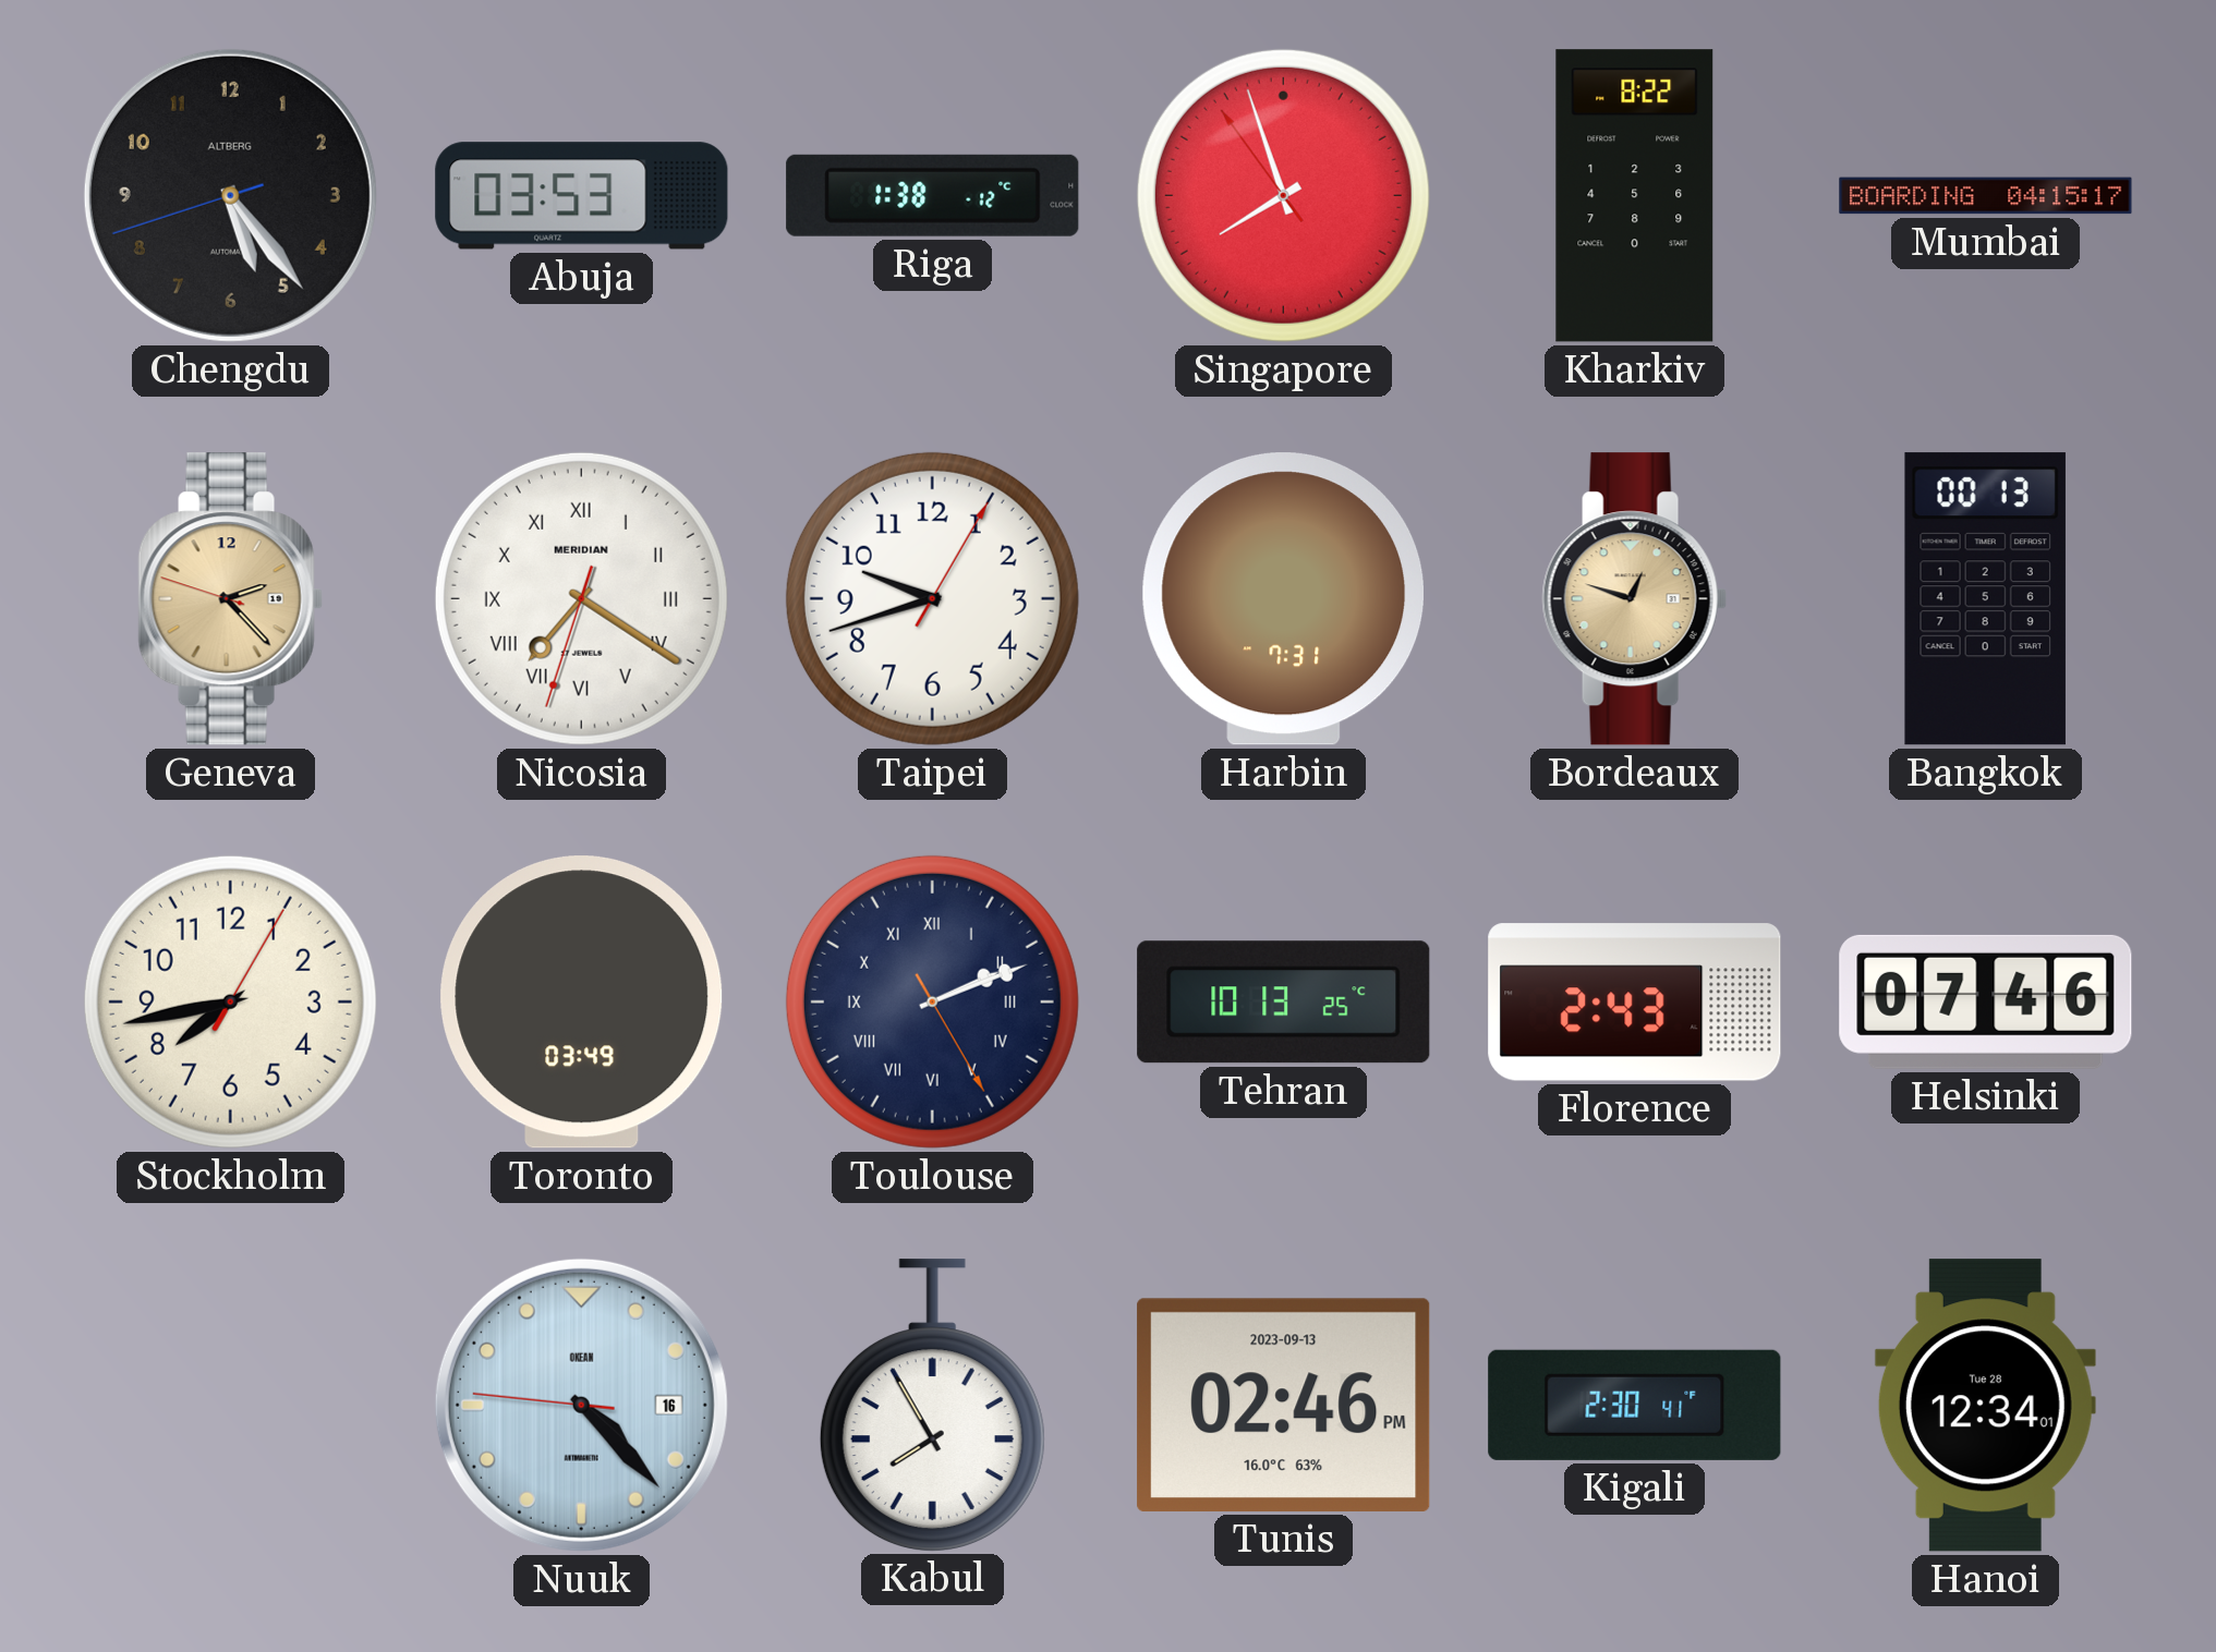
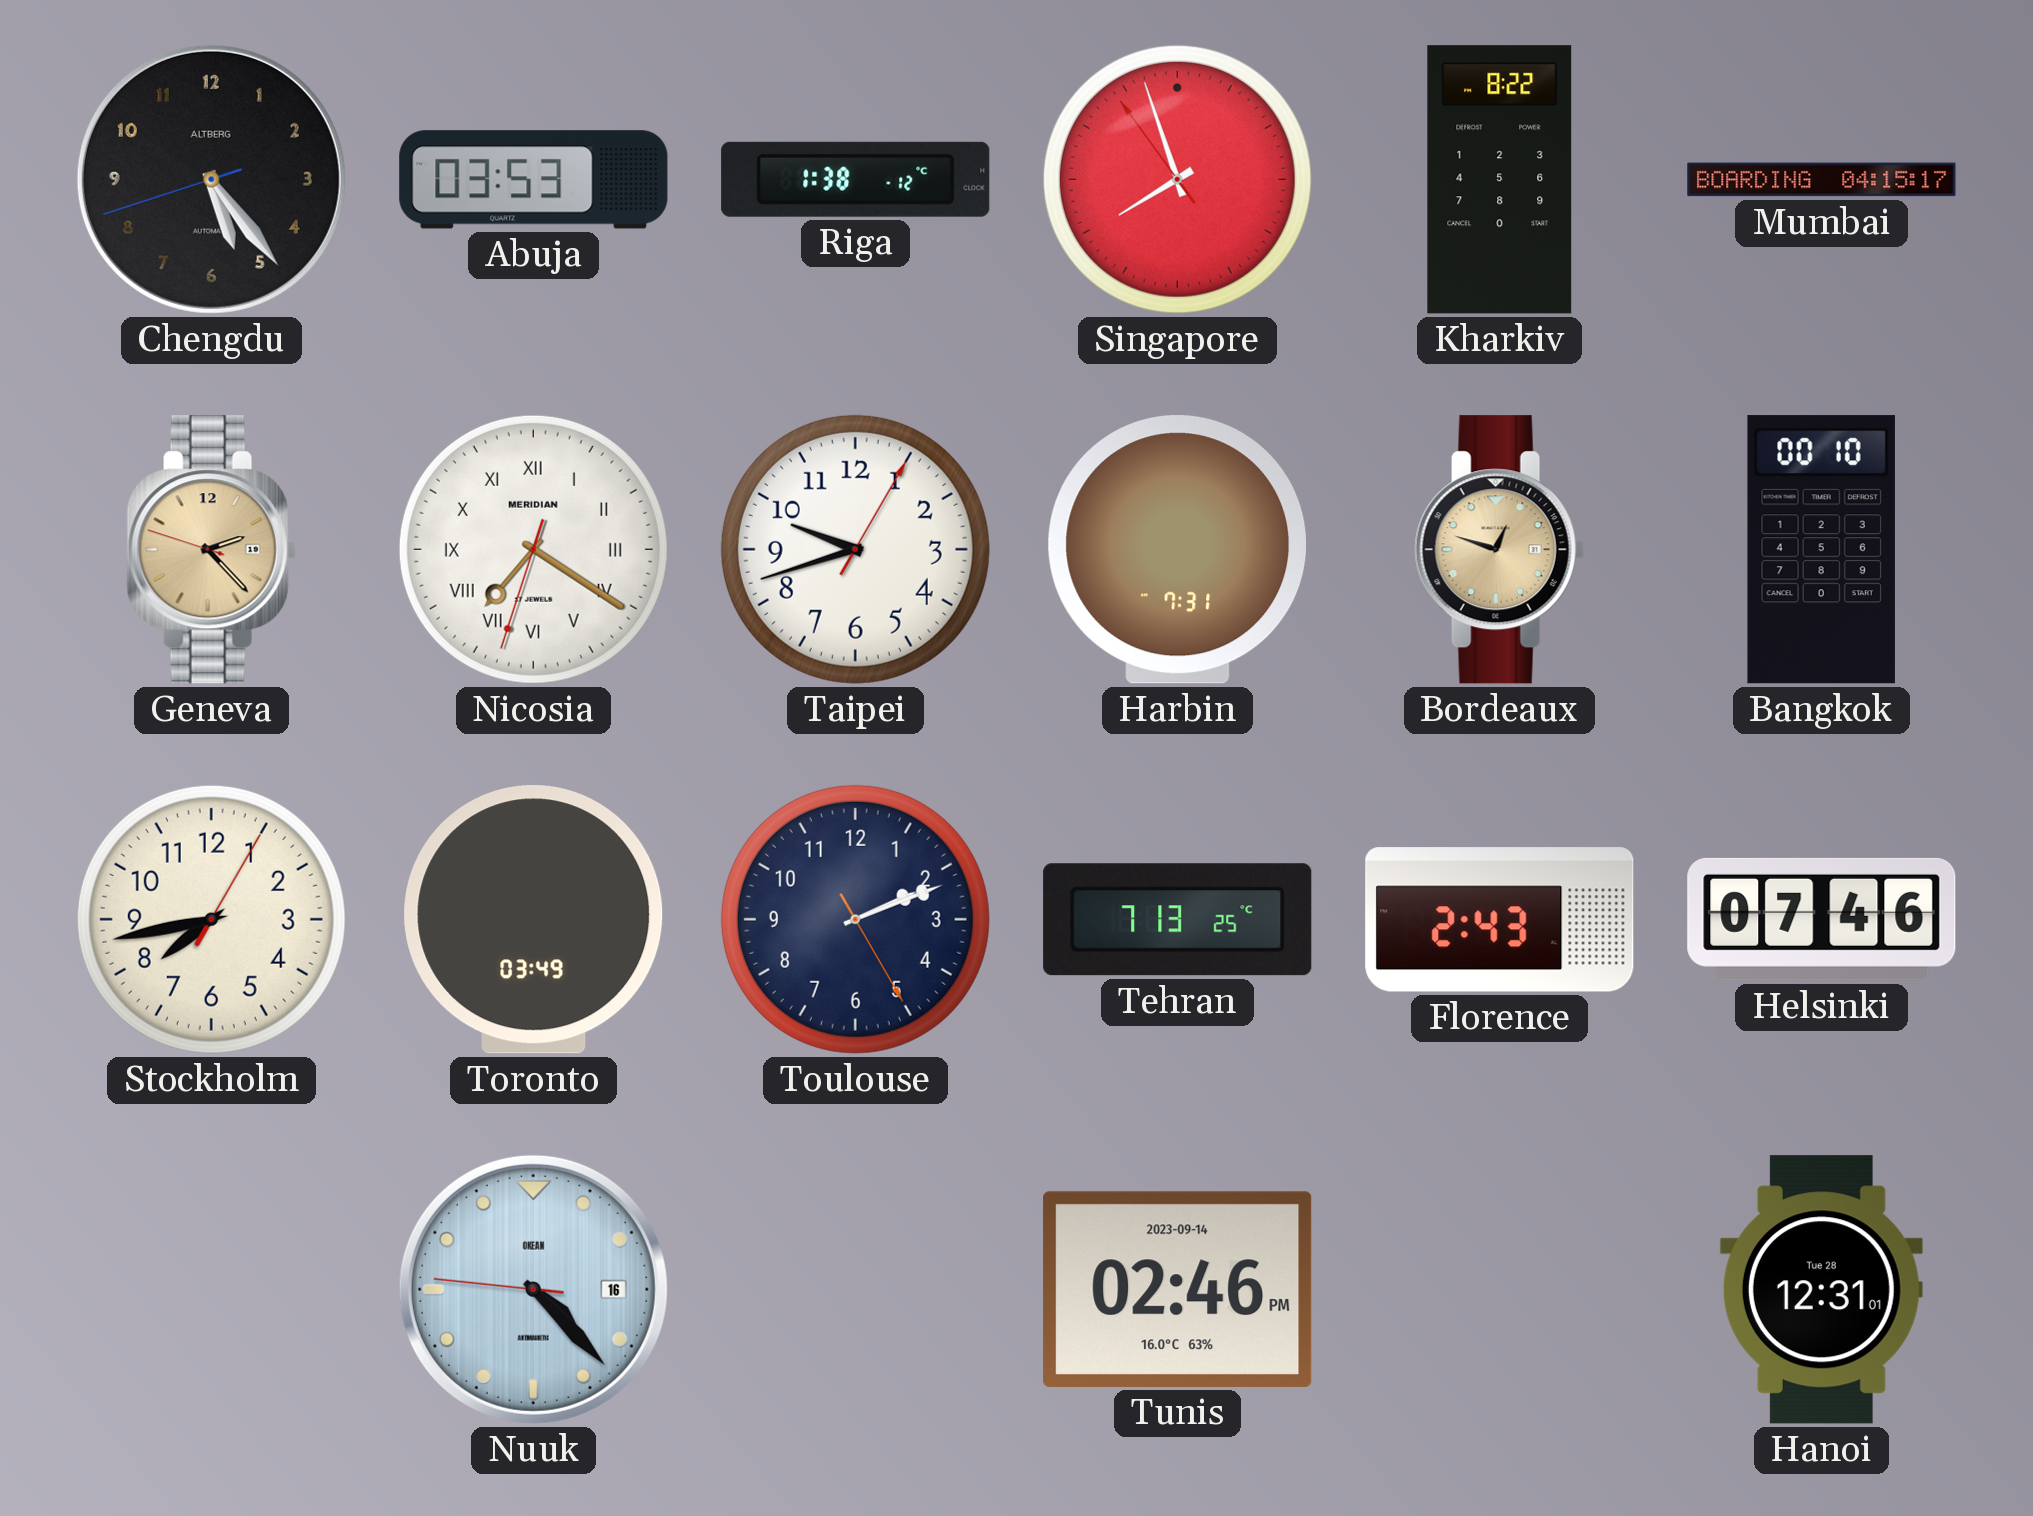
Bangkok: 00:13 -> 00:10
Toulouse numerals: Roman -> Arabic
Tehran: 10:13 -> 7:13
Kabul: 7:55 -> none
Tunis date: 2023-09-13 -> 2023-09-14
Kigali: 2:30 -> none
Hanoi: 12:34 -> 12:31
